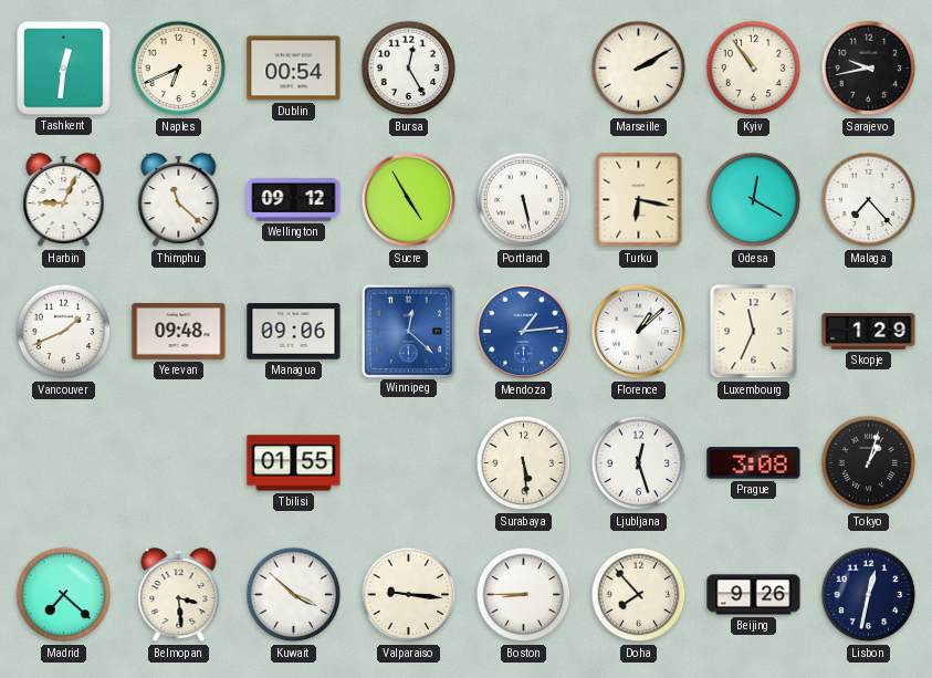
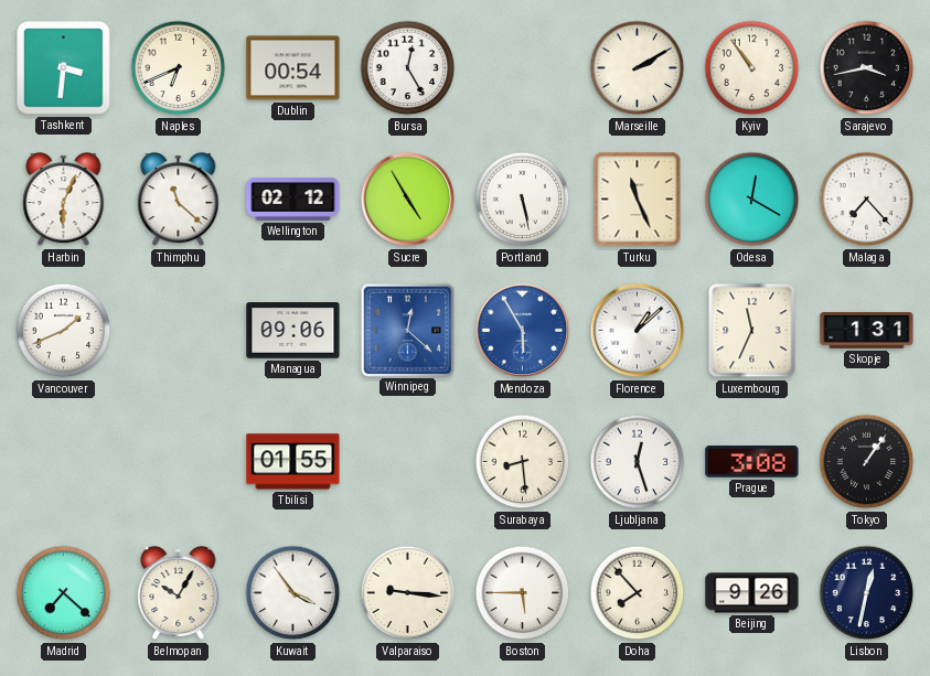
Tashkent: 12:31 -> 3:31
Sarajevo: 9:43 -> 3:43
Harbin: 9:04 -> 6:04
Wellington: 09:12 -> 02:12
Turku: 6:17 -> 11:26
Yerevan: 09:48 -> none
Mendoza: 1:14 -> 5:55
Skopje: 1:29 -> 1:31
Surabaya: 5:29 -> 8:29
Tokyo: 1:03 -> 1:06
Belmopan: 3:29 -> 10:05
Kuwait: 3:52 -> 3:54
Boston: 8:45 -> 5:45
